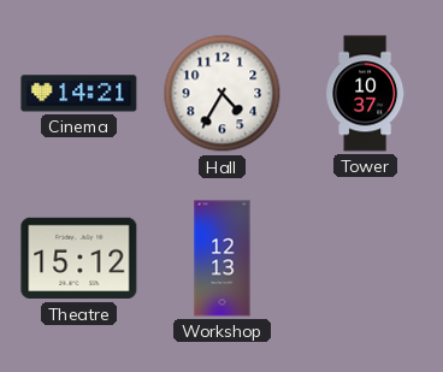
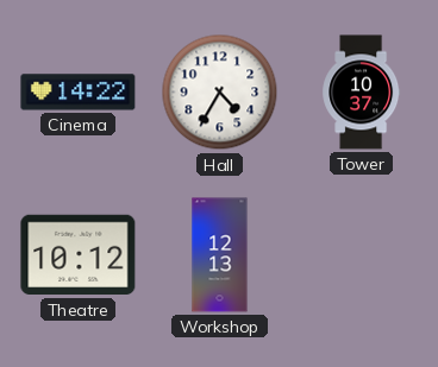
Cinema: 14:21 -> 14:22
Theatre: 15:12 -> 10:12
